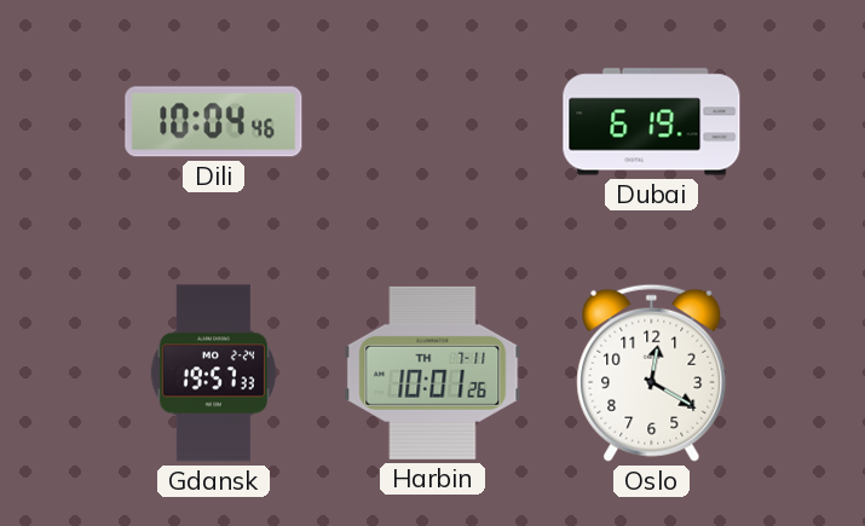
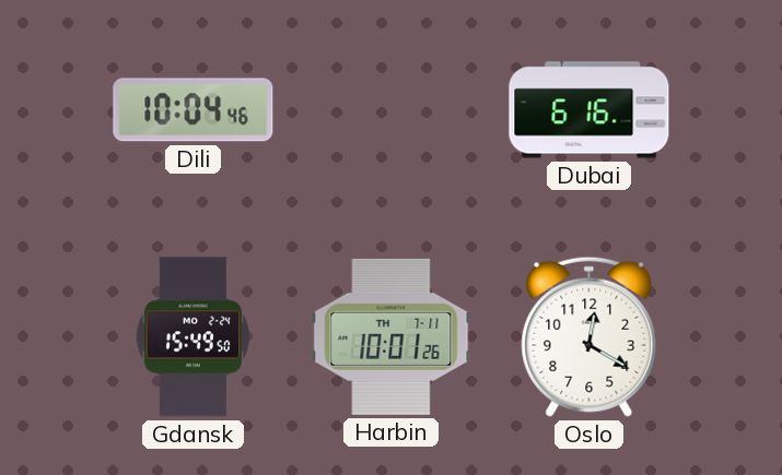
Dubai: 6:19 -> 6:16
Gdansk: 19:57 -> 15:49
